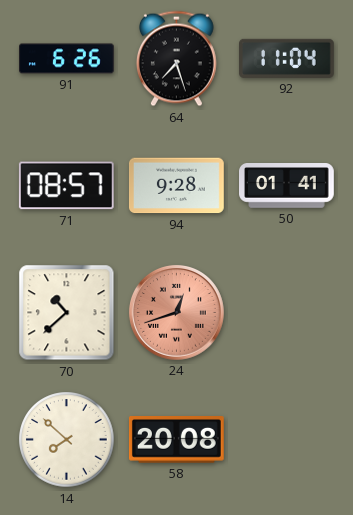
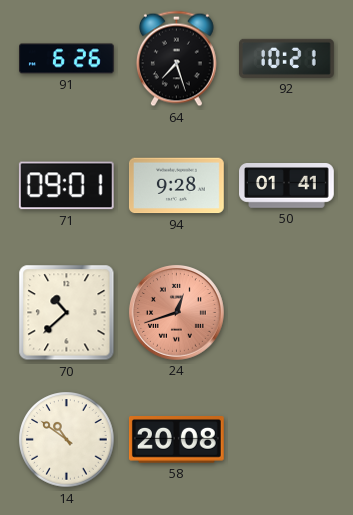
92: 11:04 -> 10:21
71: 08:57 -> 09:01
14: 7:52 -> 10:51
